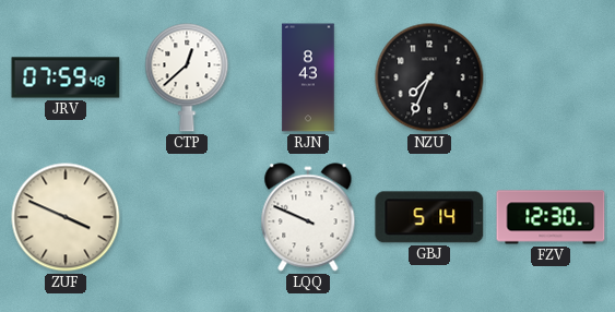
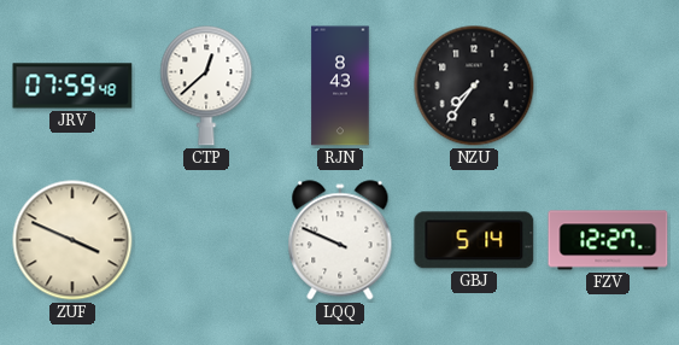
NZU: 7:34 -> 7:36
FZV: 12:30 -> 12:27
